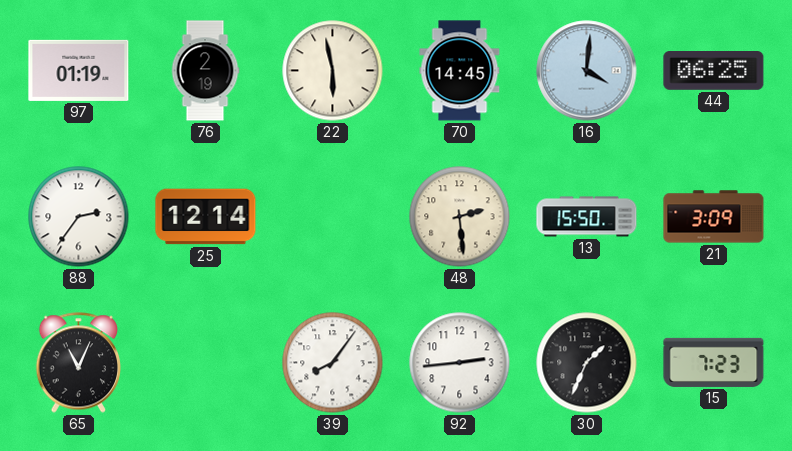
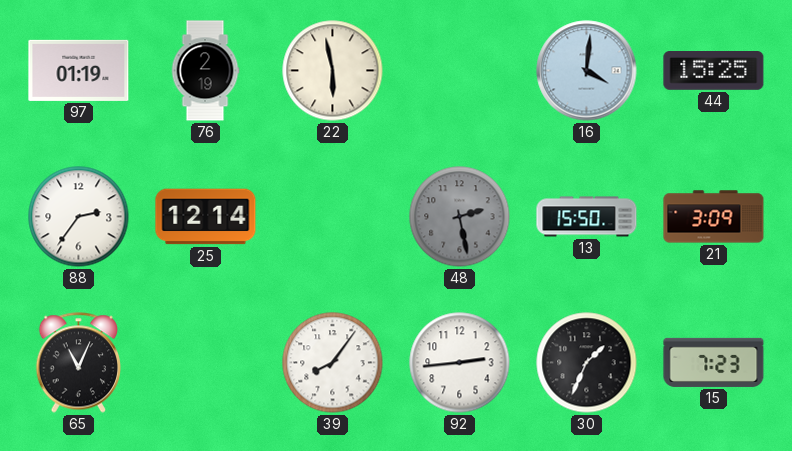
70: 14:45 -> none
44: 06:25 -> 15:25
48: 2:29 -> 2:28
48 dial: cream -> grey
